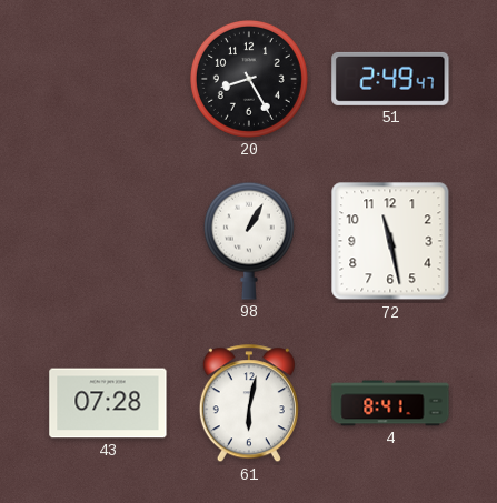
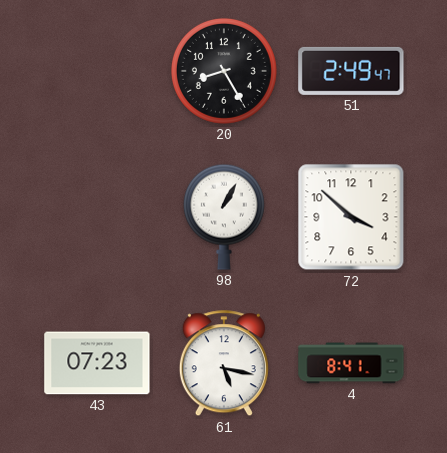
72: 11:28 -> 3:52
43: 07:28 -> 07:23
61: 6:02 -> 5:17
